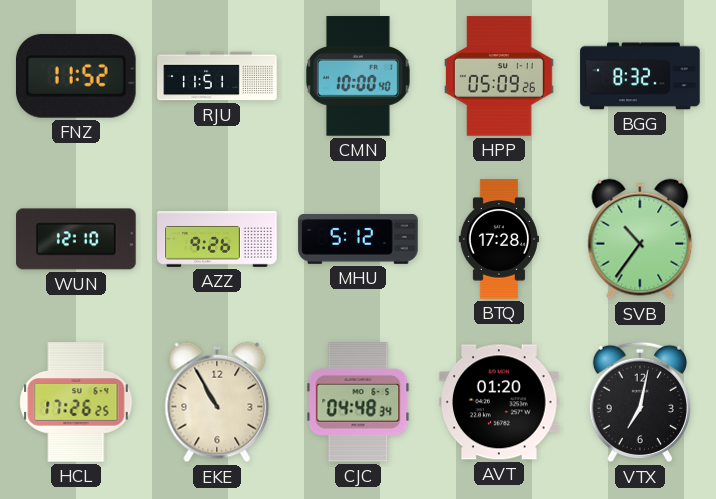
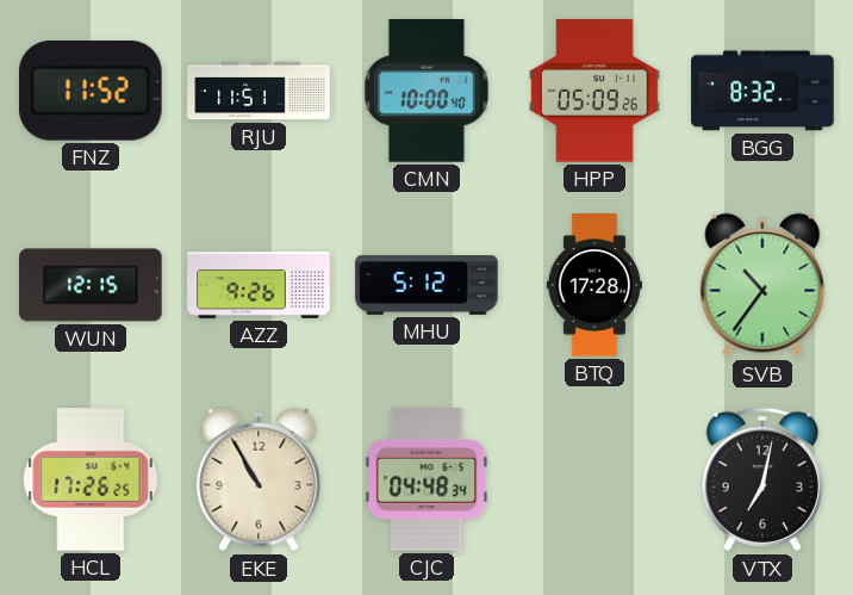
WUN: 12:10 -> 12:15
AVT: 01:20 -> none
